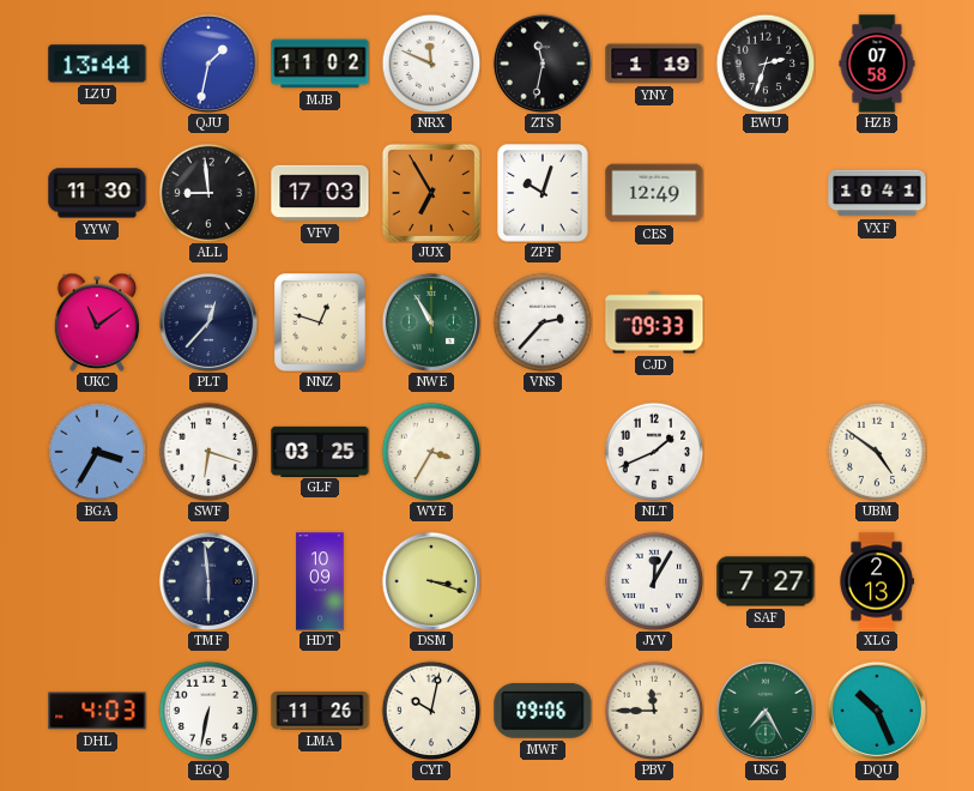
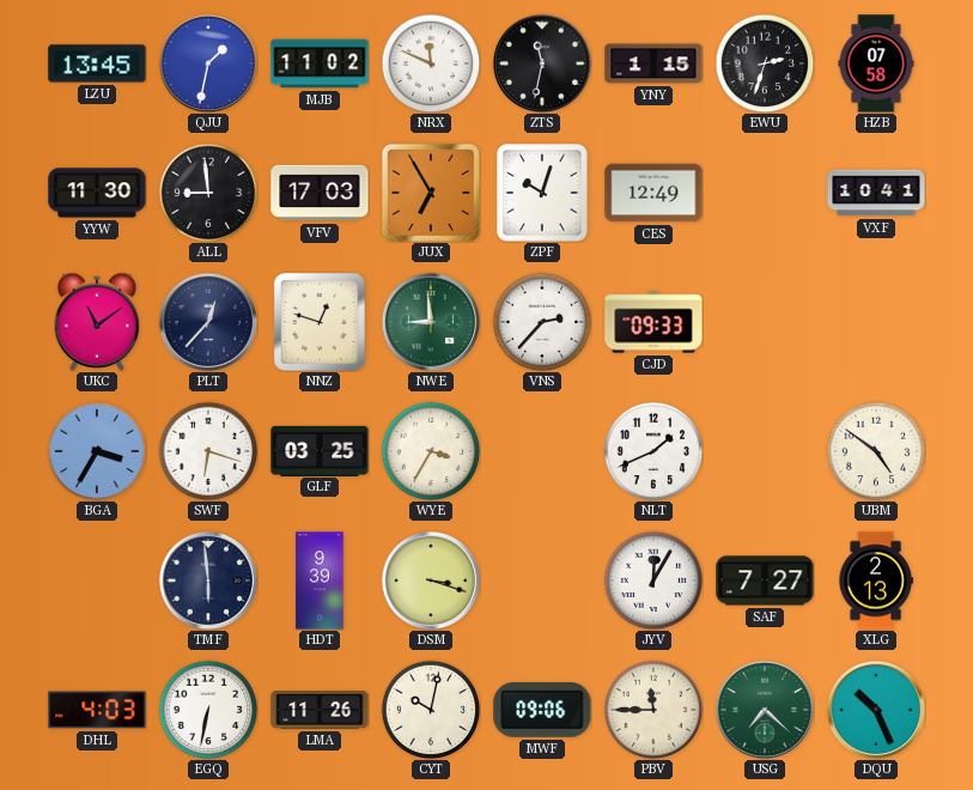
LZU: 13:44 -> 13:45
YNY: 1:19 -> 1:15
NWE: 10:55 -> 8:59
HDT: 10:09 -> 9:39
USG: 7:25 -> 7:22
